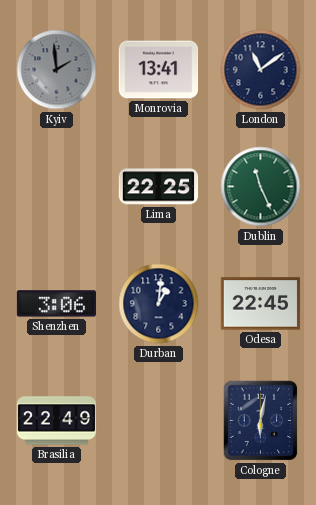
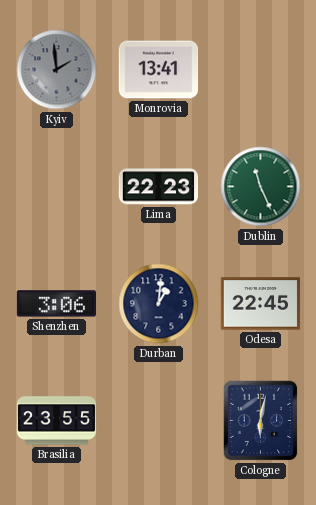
London: 11:09 -> none
Lima: 22:25 -> 22:23
Brasilia: 22:49 -> 23:55
